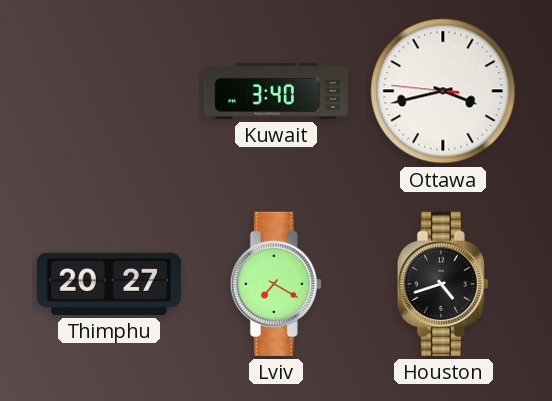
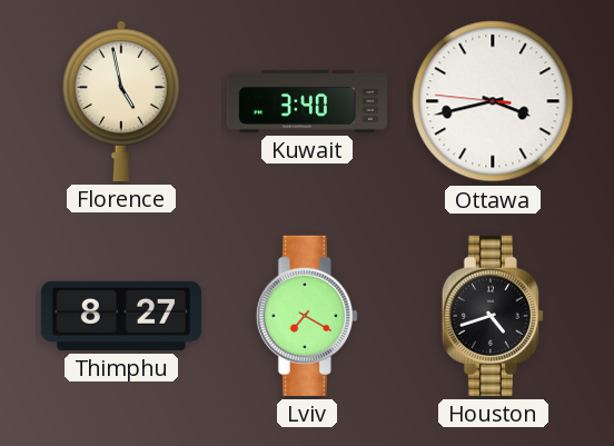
Florence: none -> 4:58
Thimphu: 20:27 -> 8:27
